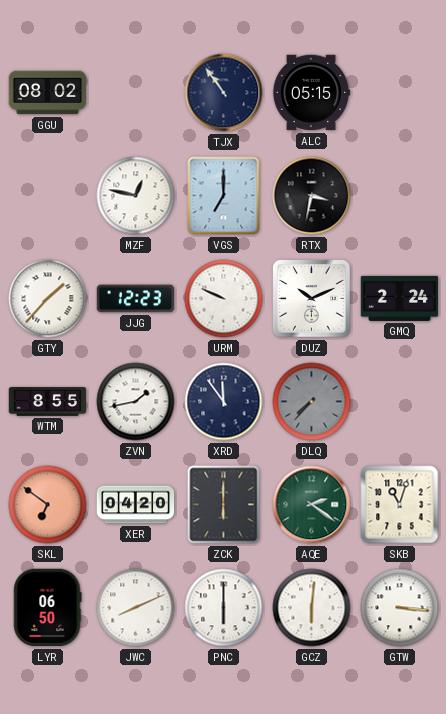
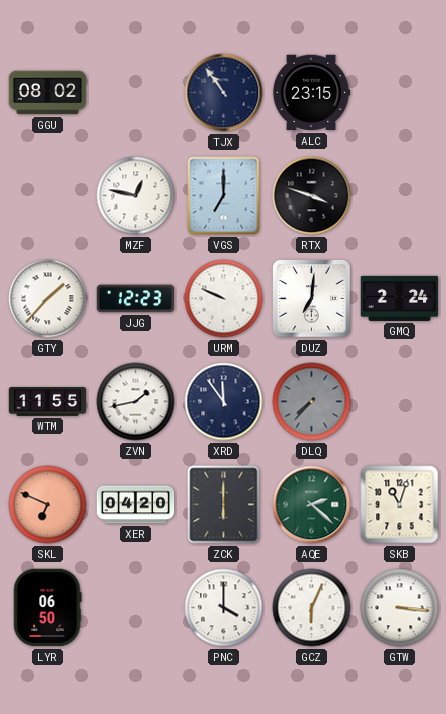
ALC: 05:15 -> 23:15
RTX: 3:32 -> 3:48
DUZ: 10:11 -> 7:01
WTM: 8:55 -> 11:55
SKL: 6:51 -> 6:49
AQE: 2:21 -> 2:22
JWC: 8:11 -> none
PNC: 6:00 -> 4:00
GCZ: 6:01 -> 6:04
